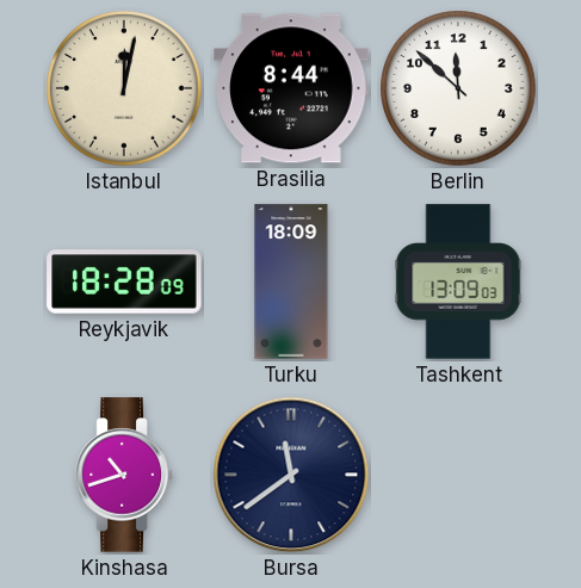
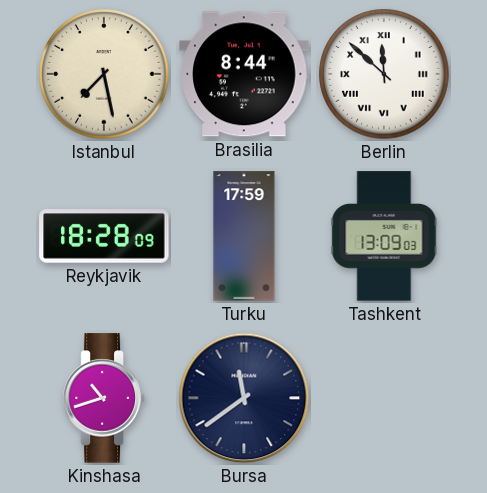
Istanbul: 12:02 -> 7:28
Berlin numerals: Arabic -> Roman
Turku: 18:09 -> 17:59
